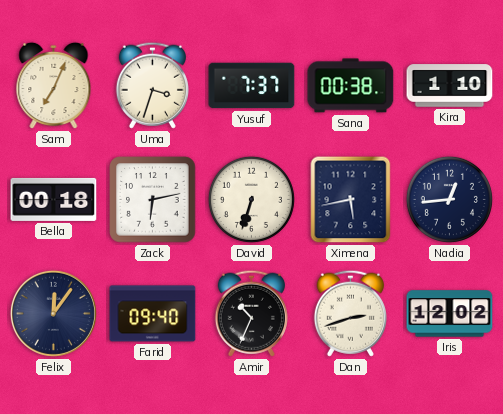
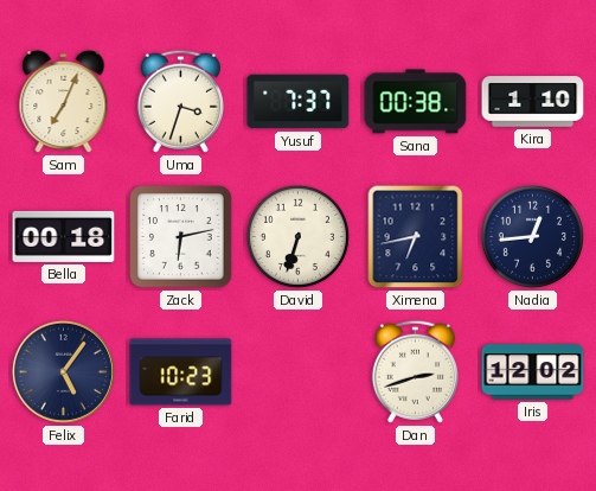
Ximena: 5:43 -> 6:43
Felix: 12:06 -> 5:06
Farid: 09:40 -> 10:23
Amir: 10:34 -> none
